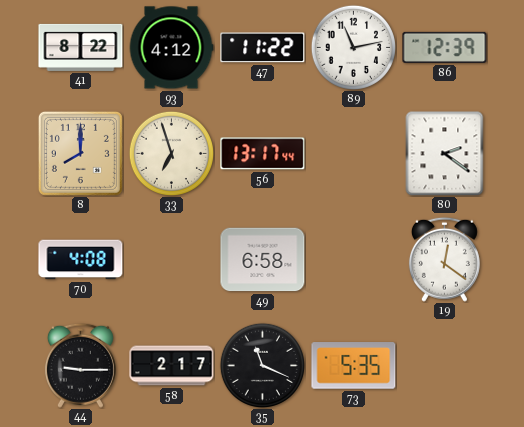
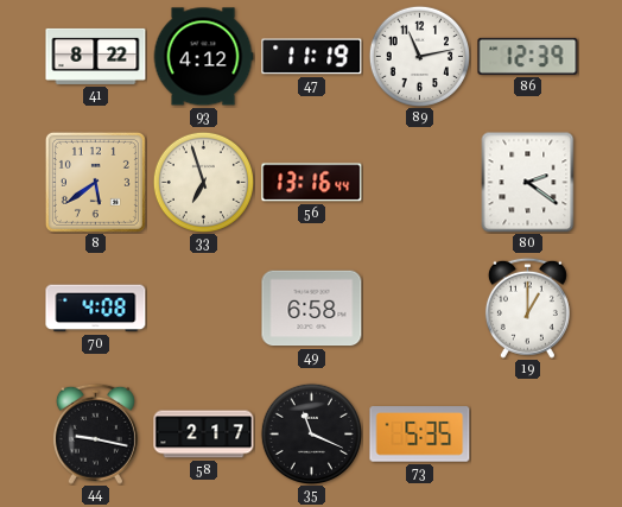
47: 11:22 -> 11:19
8: 8:00 -> 5:39
56: 13:17 -> 13:16
19: 12:21 -> 1:00
44: 9:15 -> 9:17
